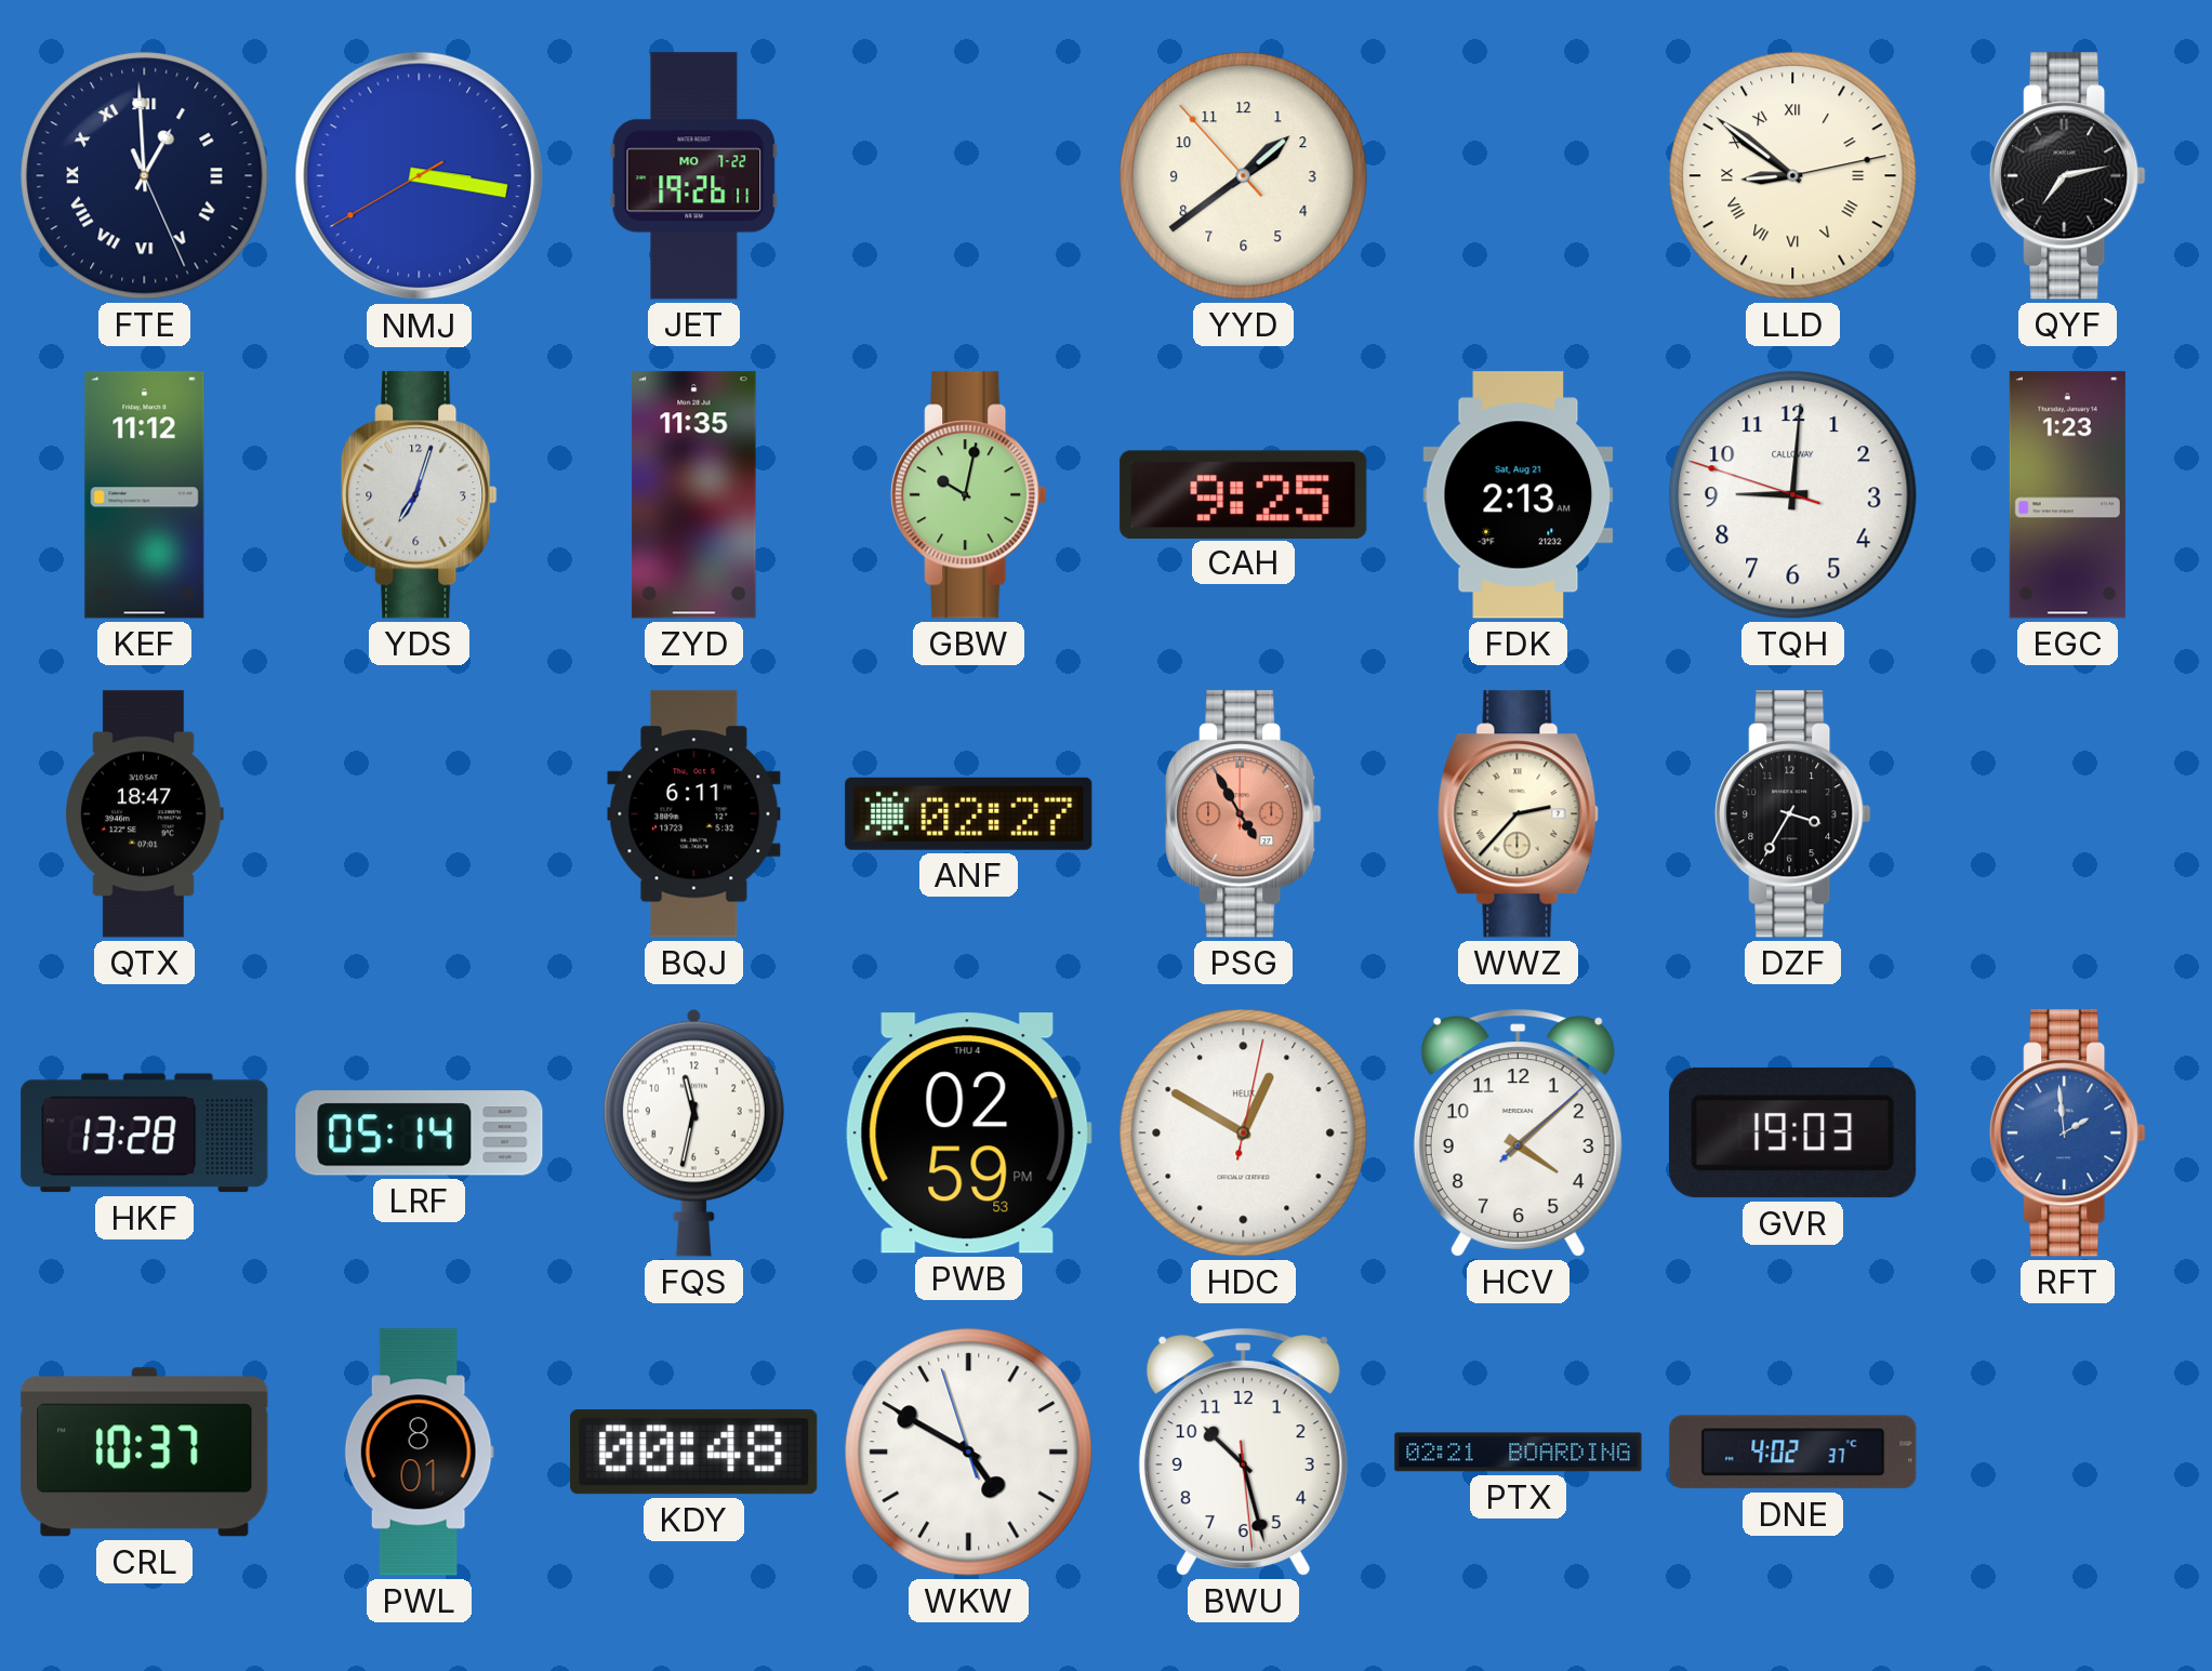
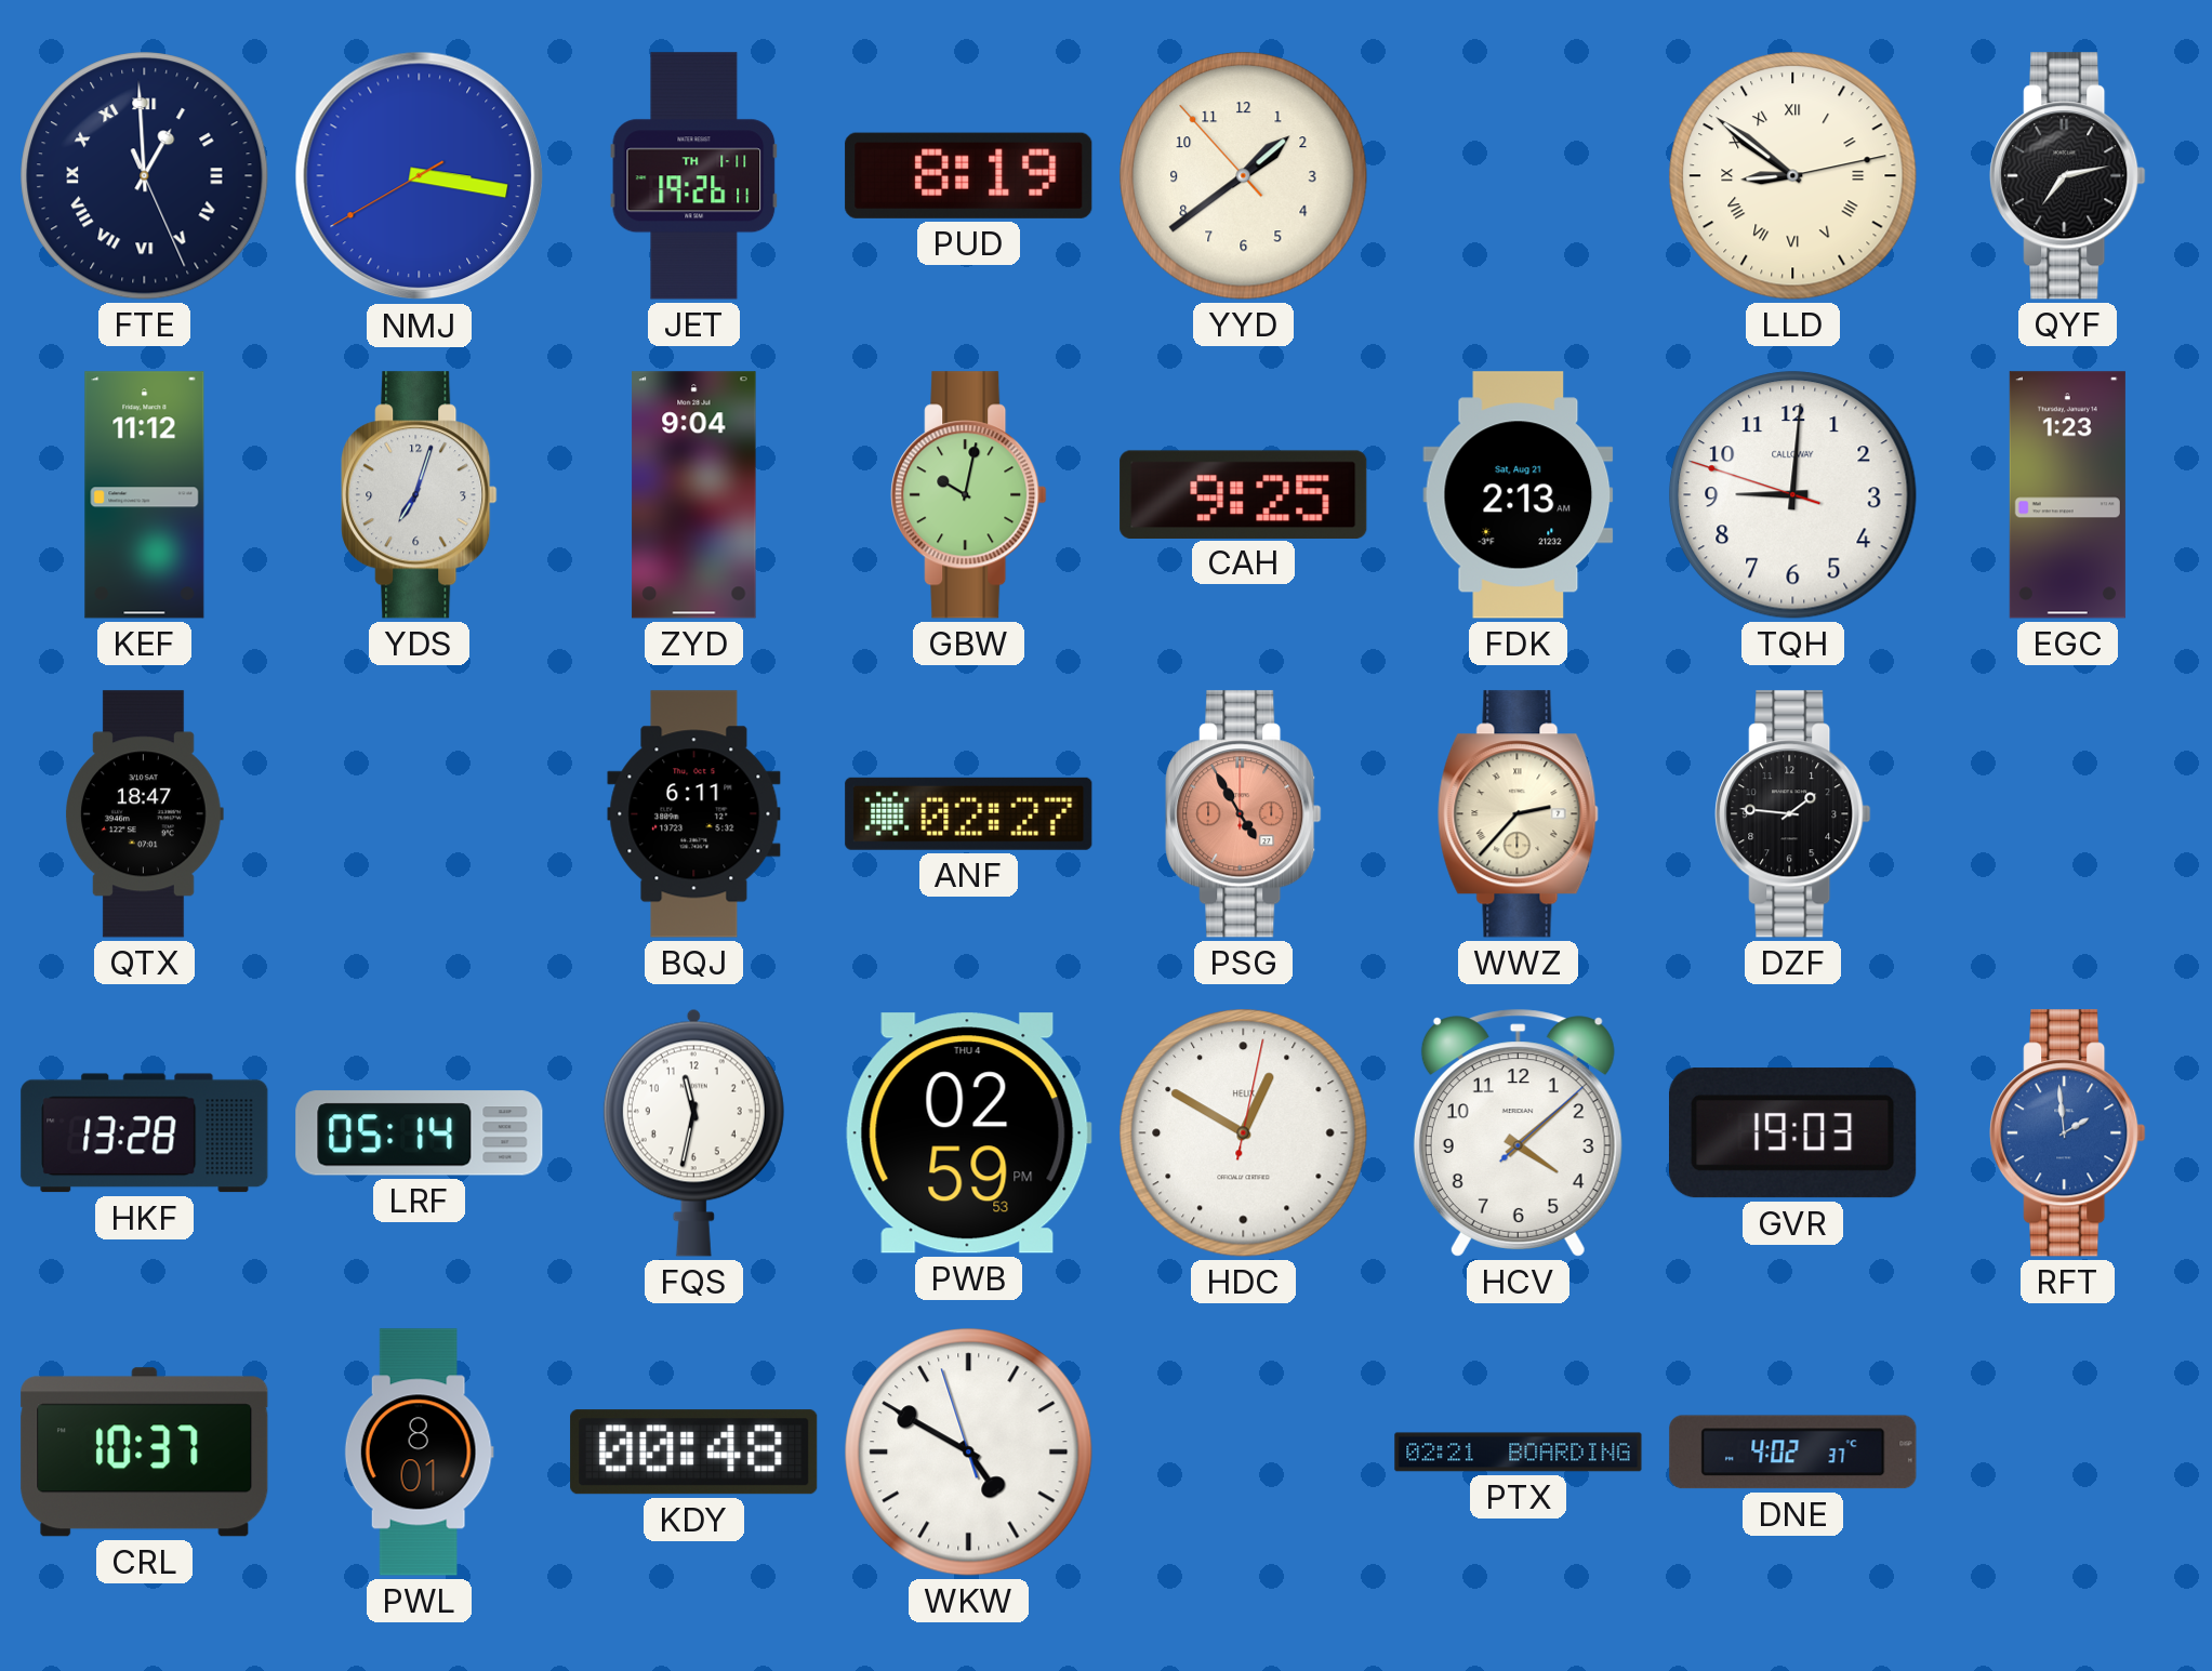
JET date: MO 7-22 -> TH 1-11
PUD: none -> 8:19
ZYD: 11:35 -> 9:04
DZF: 3:35 -> 1:46
BWU: 10:27 -> none
